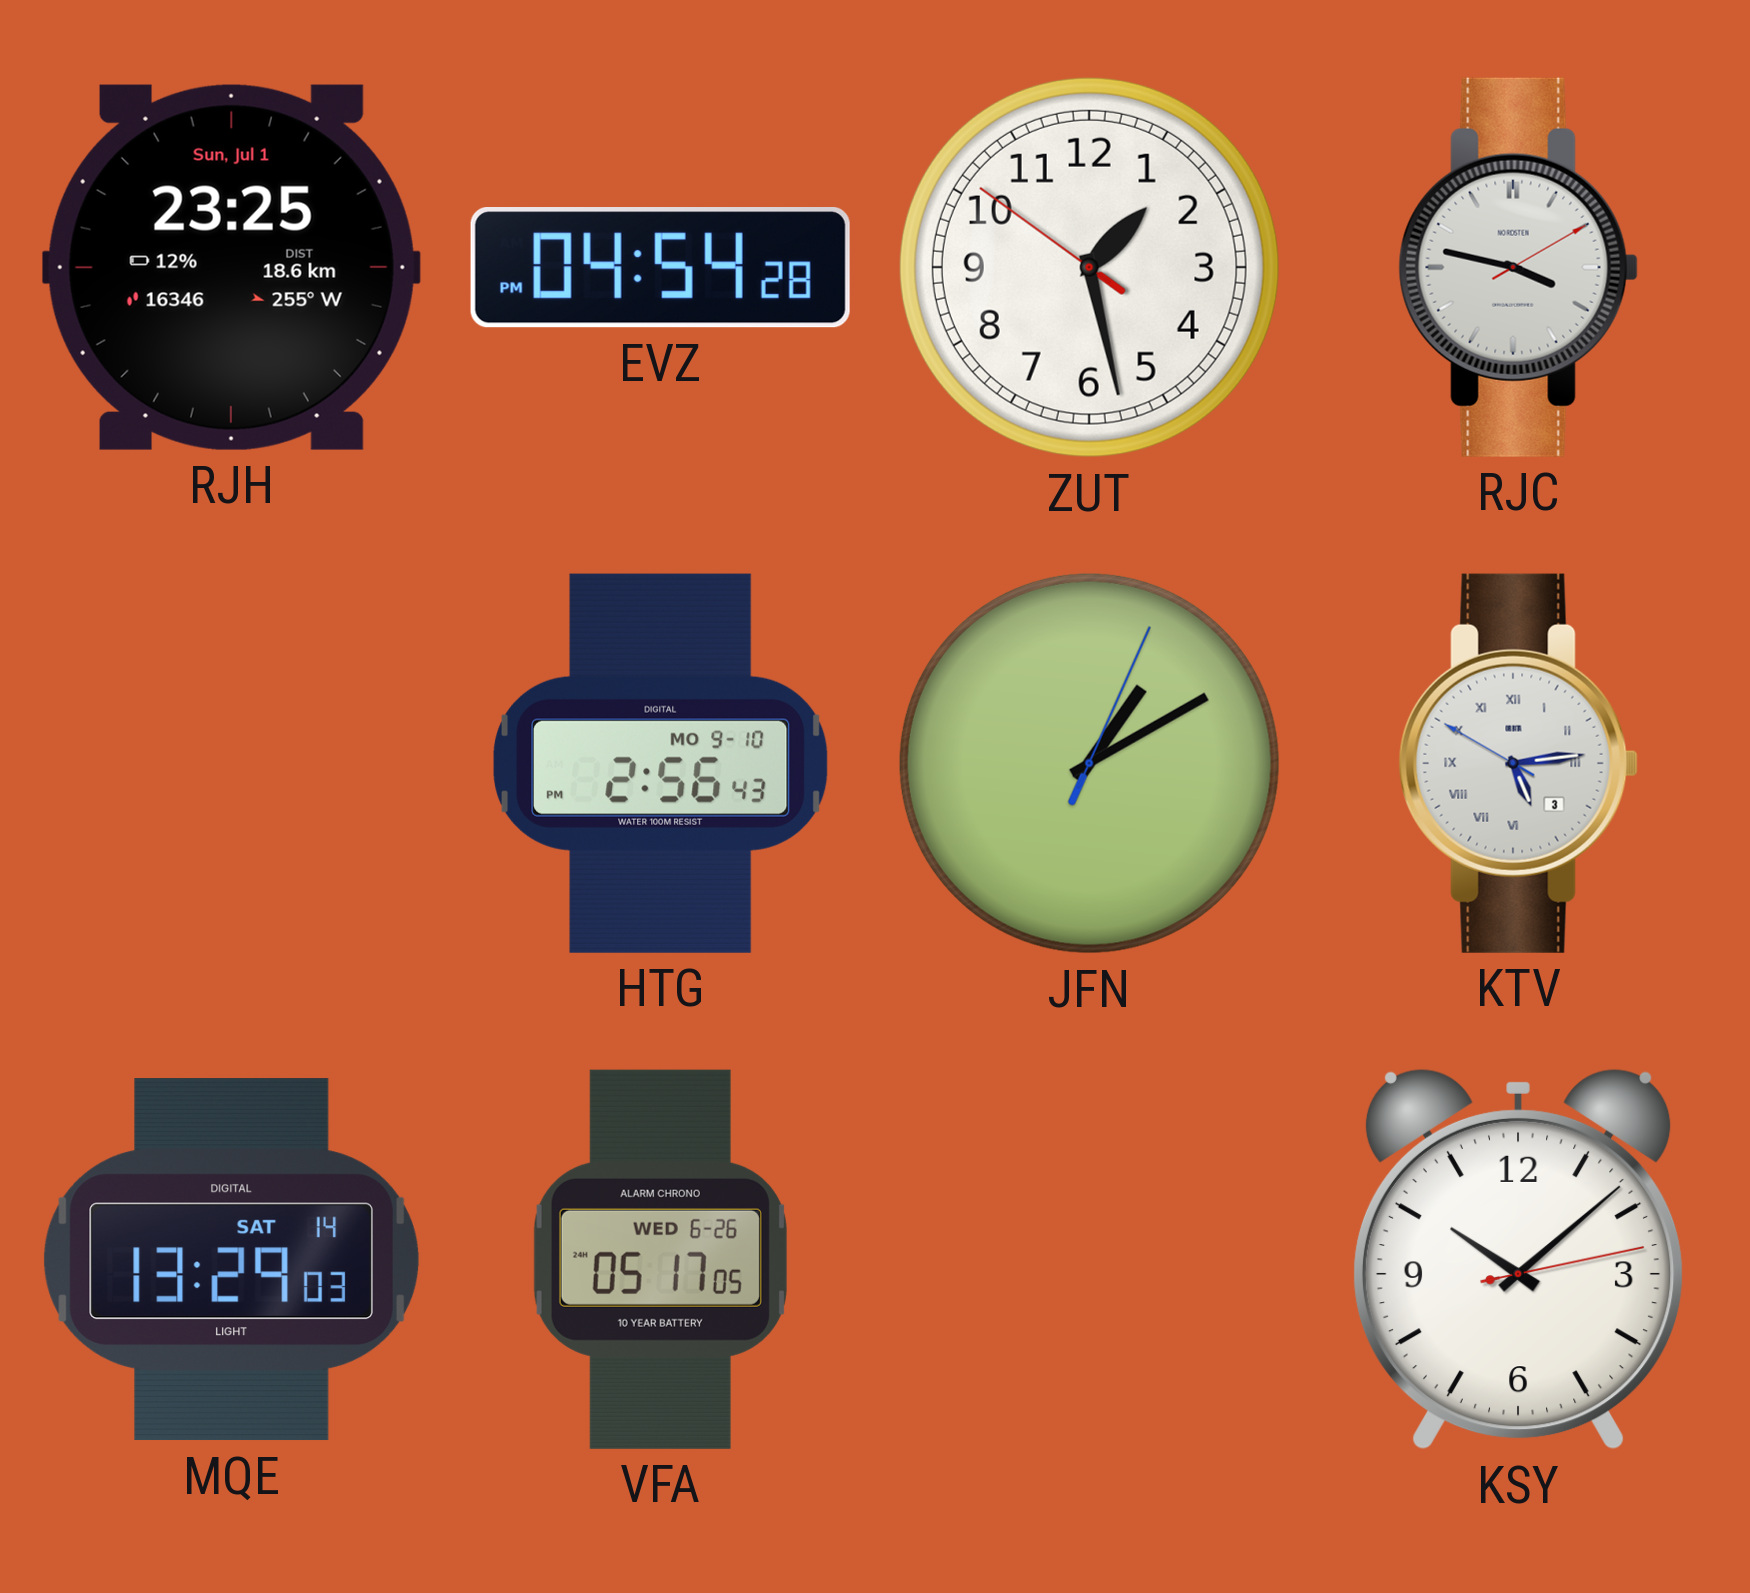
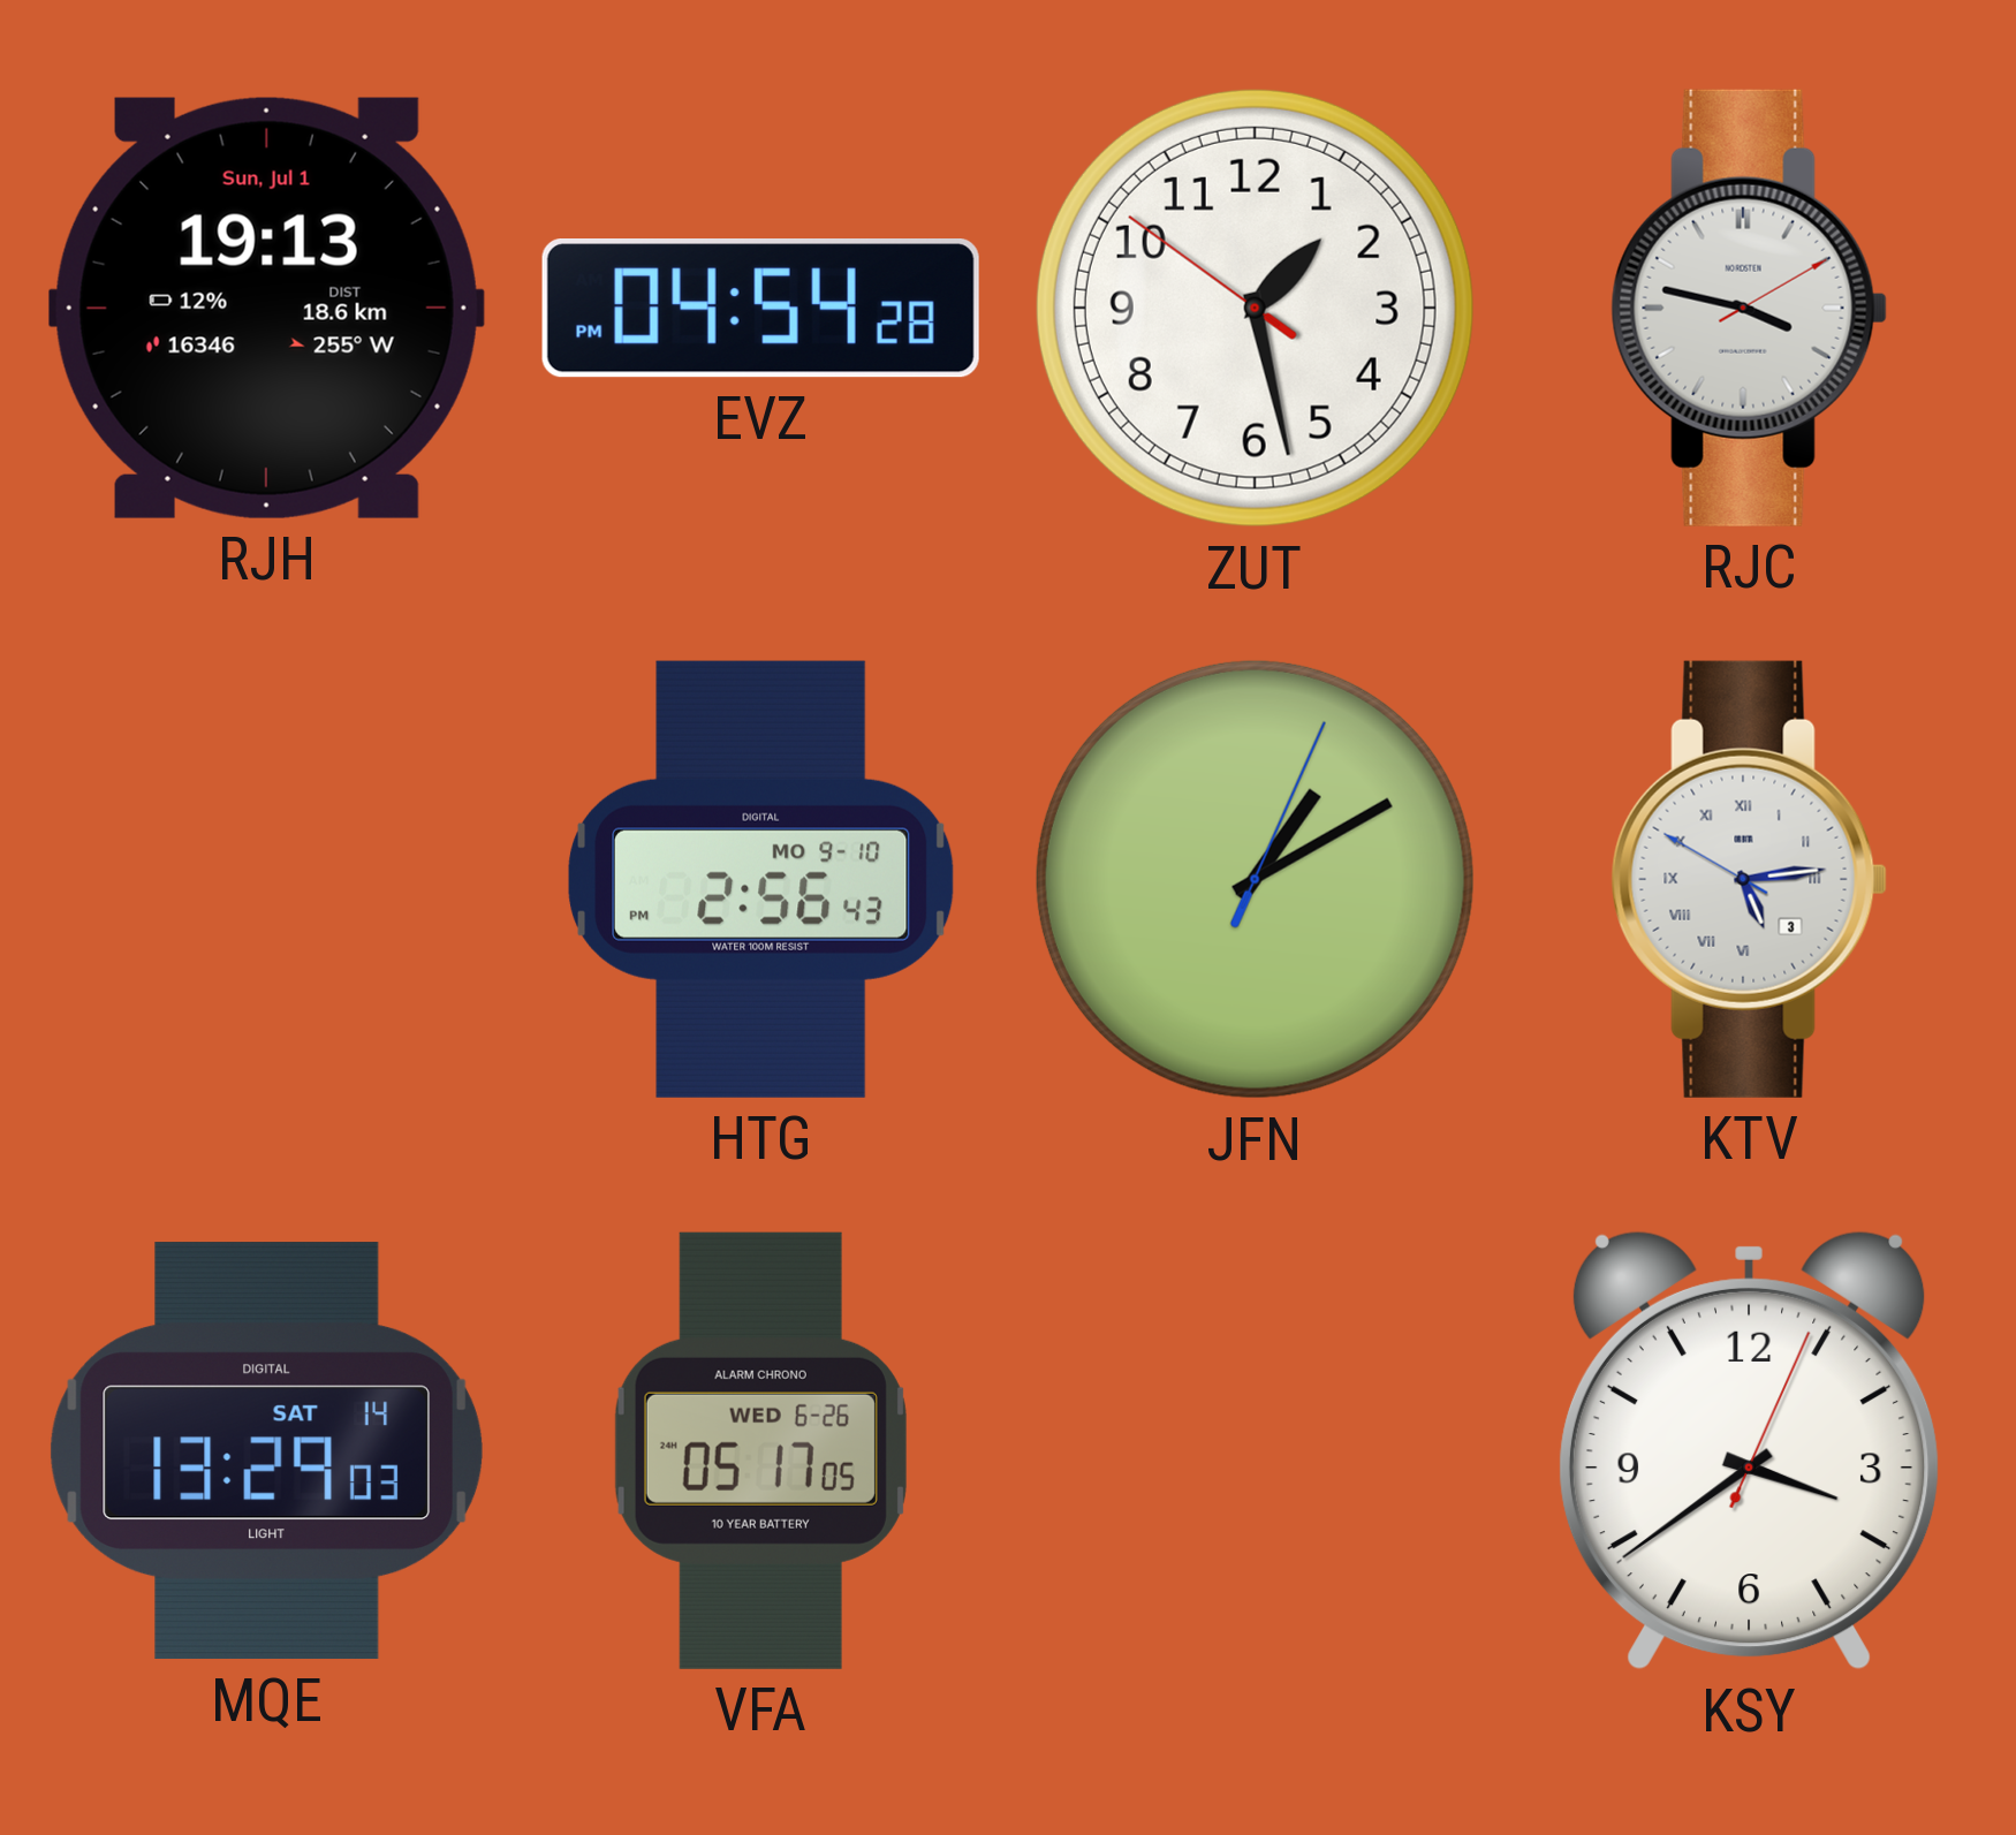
RJH: 23:25 -> 19:13
KSY: 10:08 -> 3:39
